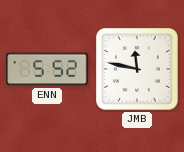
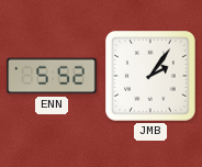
JMB: 11:47 -> 2:06
